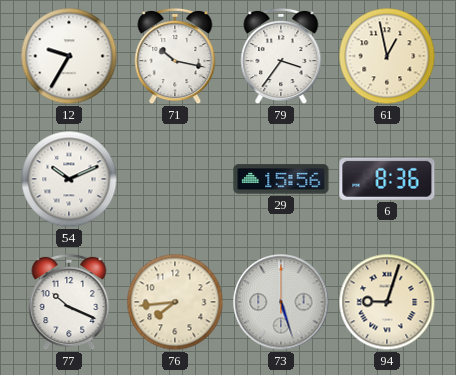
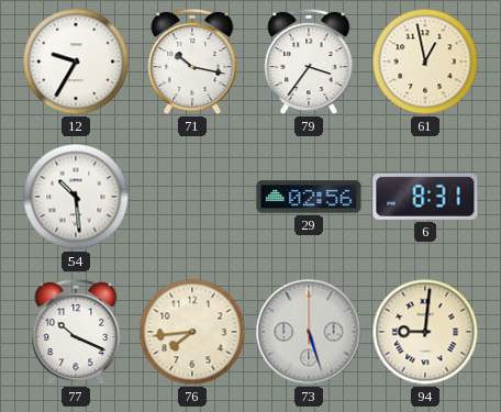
54: 10:11 -> 10:29
29: 15:56 -> 02:56
6: 8:36 -> 8:31
94: 9:03 -> 9:01
